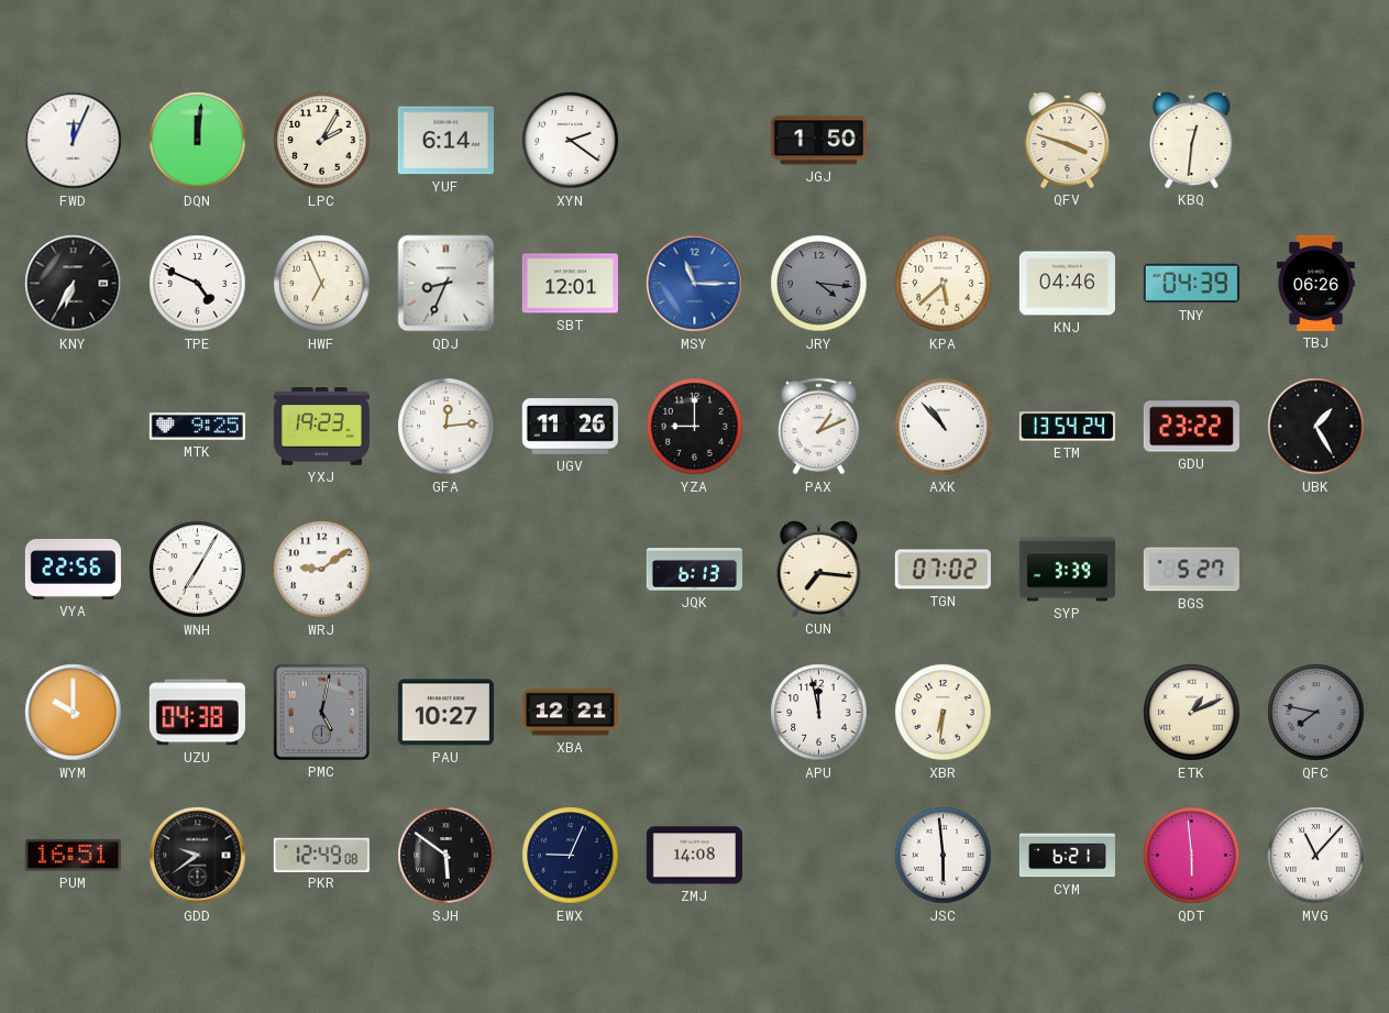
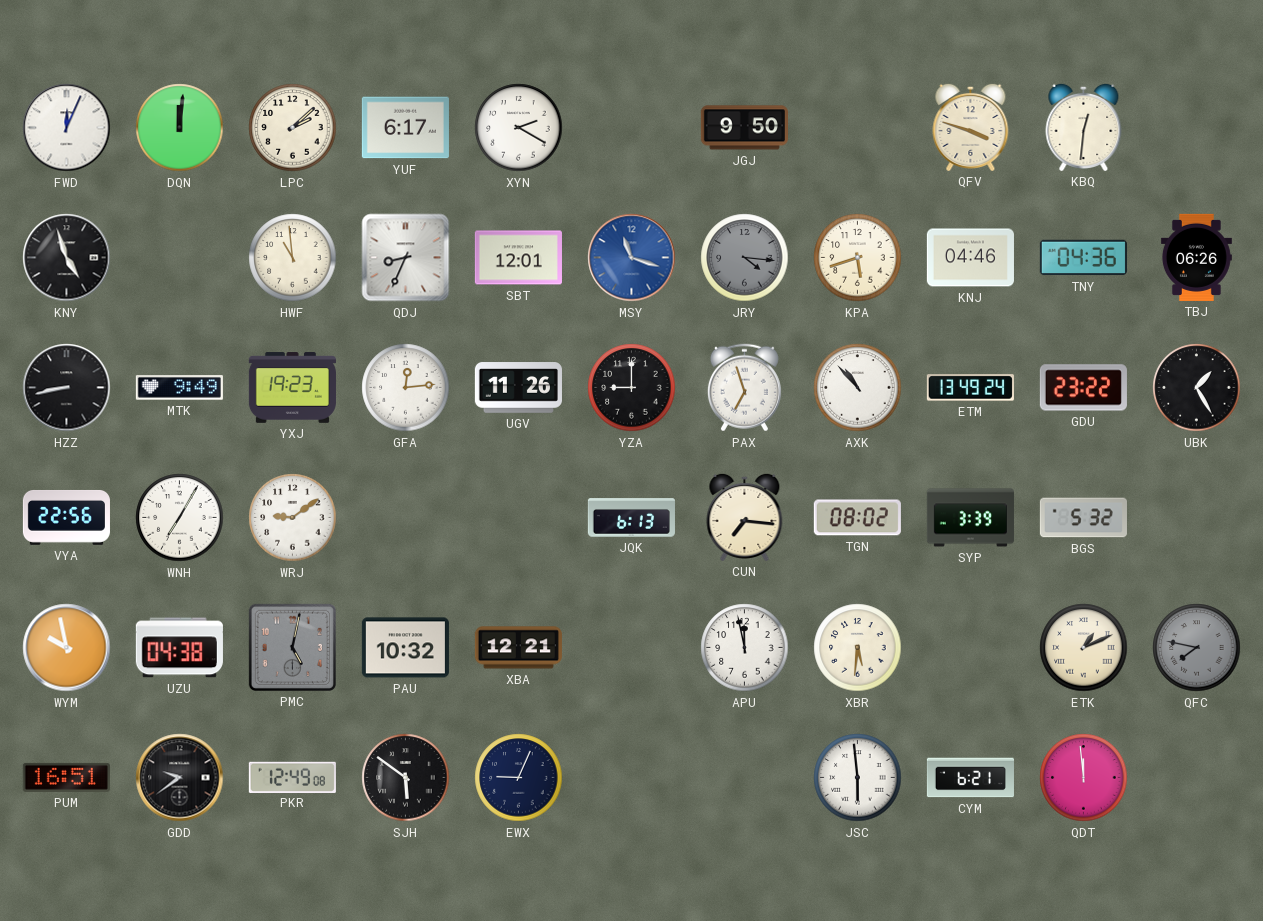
LPC: 2:05 -> 2:08
YUF: 6:14 -> 6:17
XYN: 2:21 -> 2:20
JGJ: 1:50 -> 9:50
KNY: 6:35 -> 4:57
TPE: 4:49 -> none
HWF: 6:56 -> 10:59
MSY: 11:15 -> 11:18
KPA: 5:38 -> 5:42
TNY: 04:39 -> 04:36
HZZ: none -> 8:43
MTK: 9:25 -> 9:49
PAX: 1:11 -> 6:57
ETM: 13:54 -> 13:49
TGN: 07:02 -> 08:02
BGS: 5:27 -> 5:32
WYM: 10:00 -> 9:58
PAU: 10:27 -> 10:32
XBR: 6:31 -> 5:31
ZMJ: 14:08 -> none
QDT: 5:59 -> 11:59
MVG: 11:07 -> none
